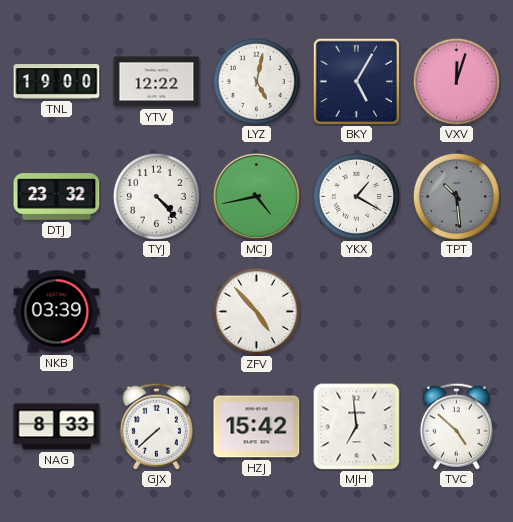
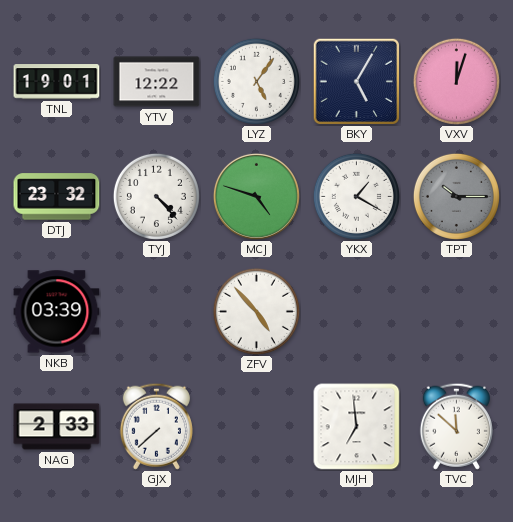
TNL: 19:00 -> 19:01
LYZ: 5:02 -> 5:06
MCJ: 4:43 -> 4:48
TPT: 10:29 -> 10:15
NAG: 8:33 -> 2:33
HZJ: 15:42 -> none
TVC: 4:52 -> 11:52
